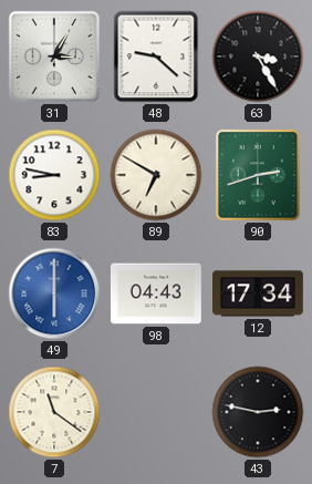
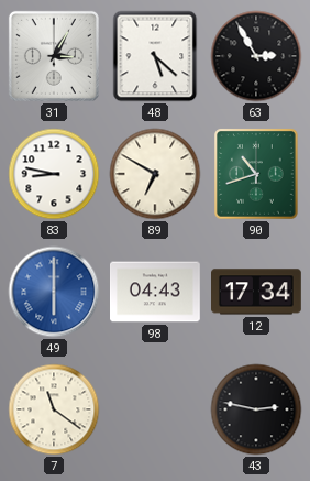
48: 9:22 -> 5:22
63: 3:25 -> 2:55
90: 2:42 -> 10:42
